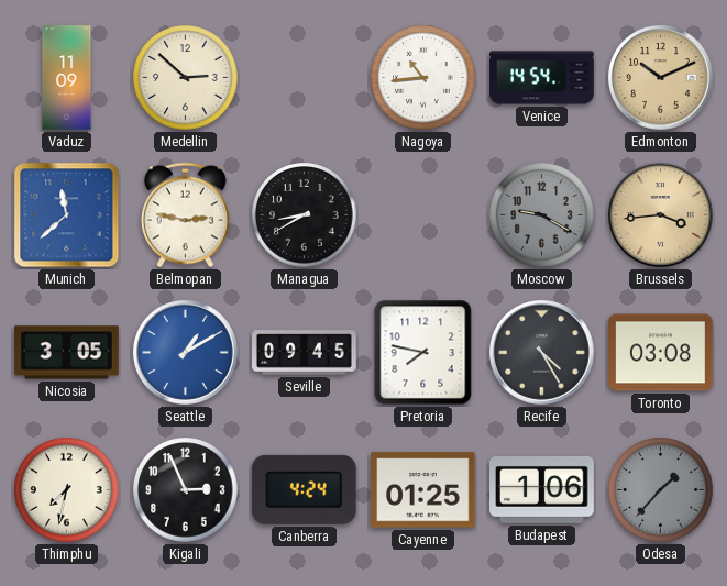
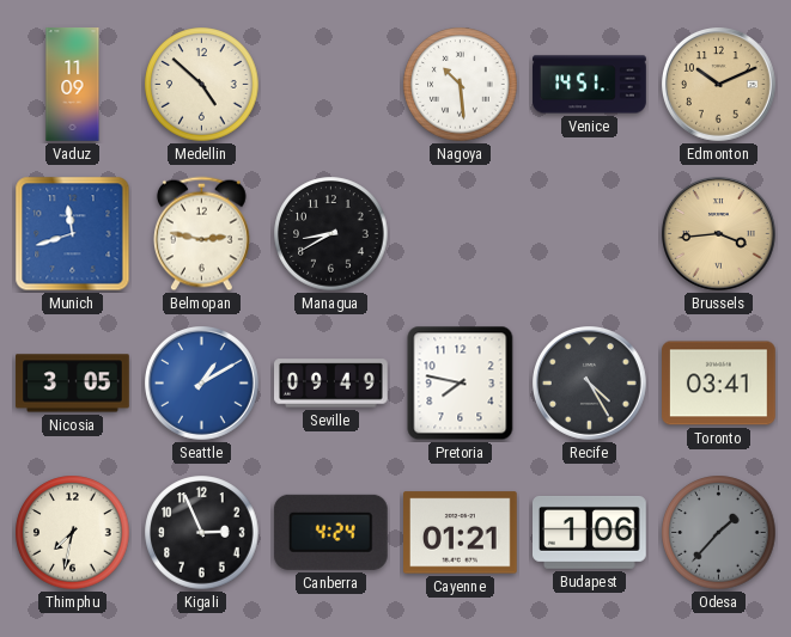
Medellin: 2:52 -> 4:52
Nagoya: 10:44 -> 10:29
Venice: 14:54 -> 14:51
Munich: 11:38 -> 11:42
Moscow: 9:20 -> none
Seville: 09:45 -> 09:49
Toronto: 03:08 -> 03:41
Cayenne: 01:25 -> 01:21
